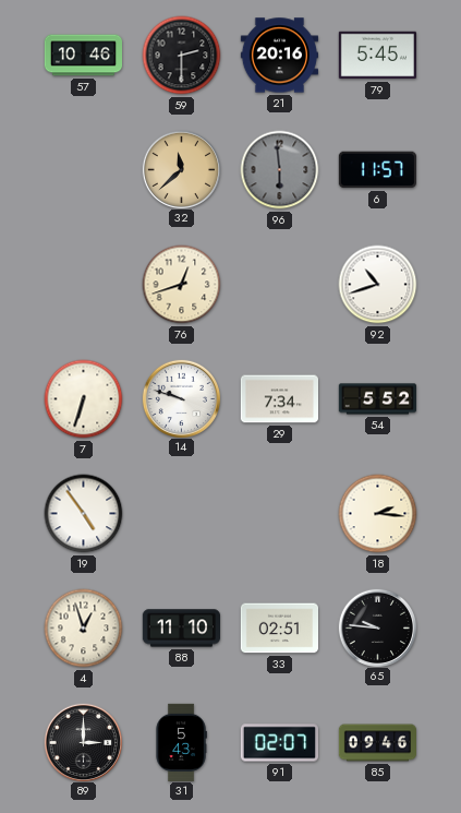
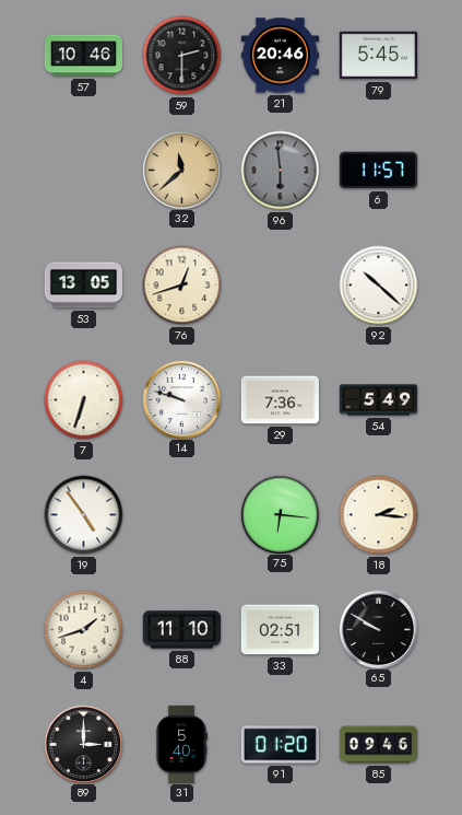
21: 20:16 -> 20:46
53: none -> 13:05
92: 10:42 -> 10:22
29: 7:34 -> 7:36
54: 5:52 -> 5:49
75: none -> 6:16
4: 12:57 -> 1:42
65: 9:46 -> 9:50
31: 5:43 -> 5:40
91: 02:07 -> 01:20
